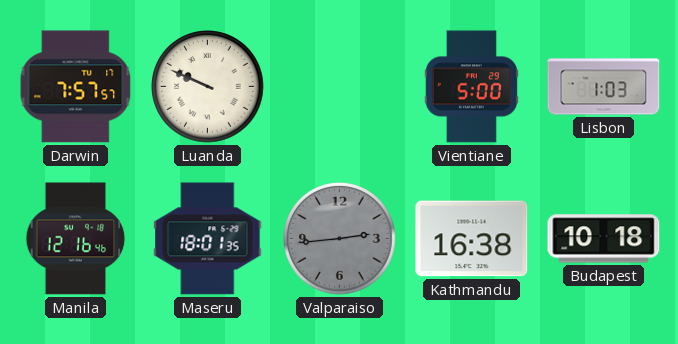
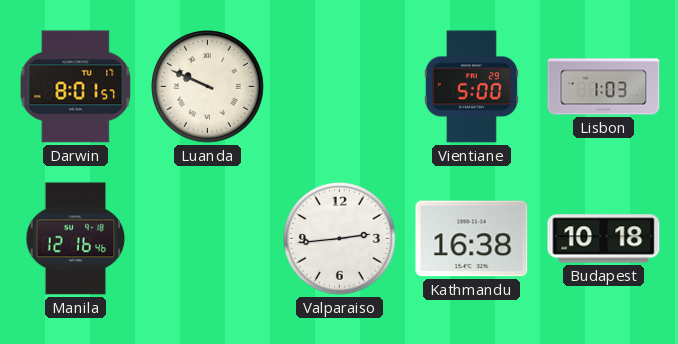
Darwin: 7:57 -> 8:01
Maseru: 18:01 -> none
Valparaiso dial: grey -> white
